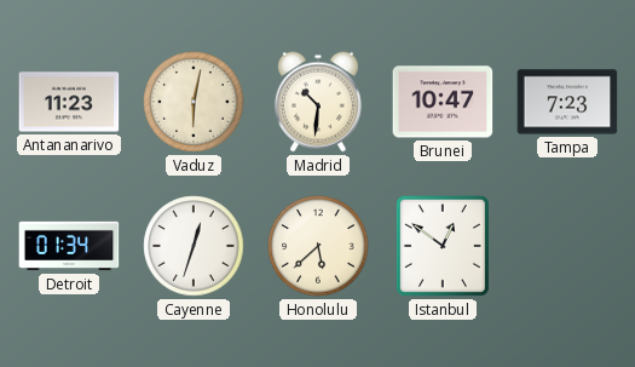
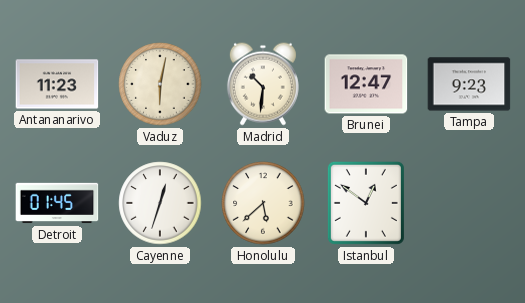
Brunei: 10:47 -> 12:47
Tampa: 7:23 -> 9:23
Detroit: 01:34 -> 01:45
